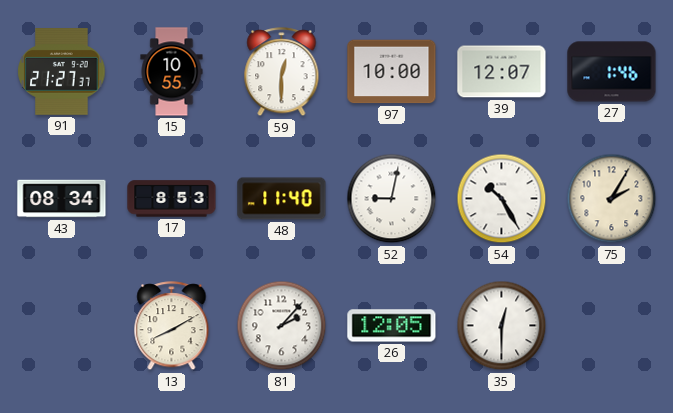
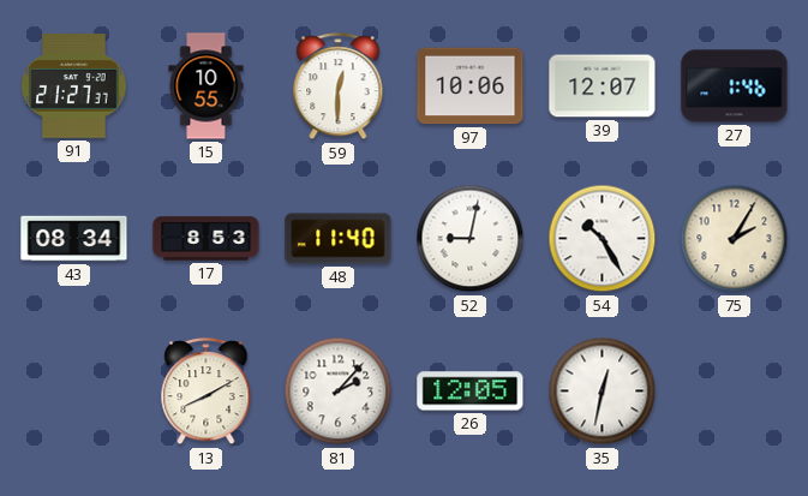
97: 10:00 -> 10:06
35: 12:30 -> 12:32
